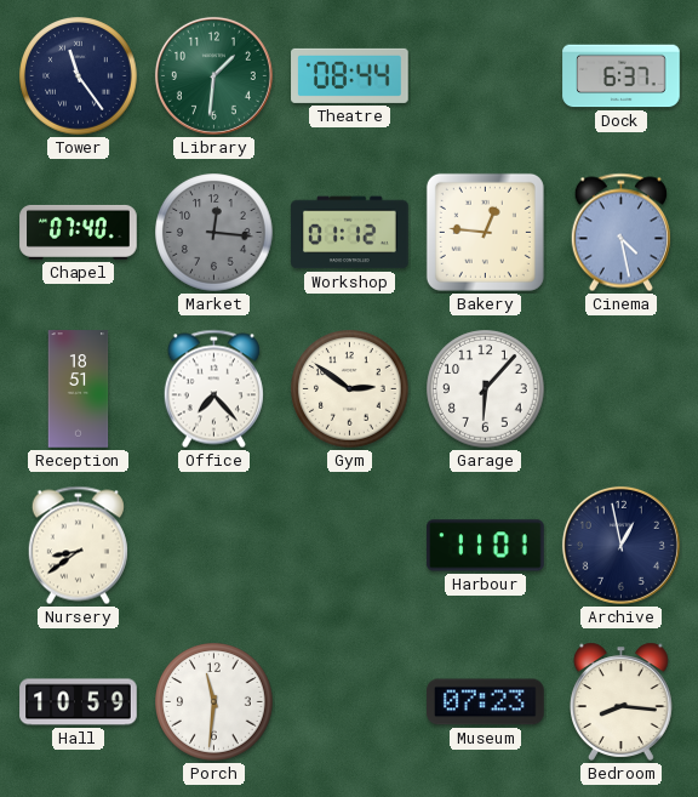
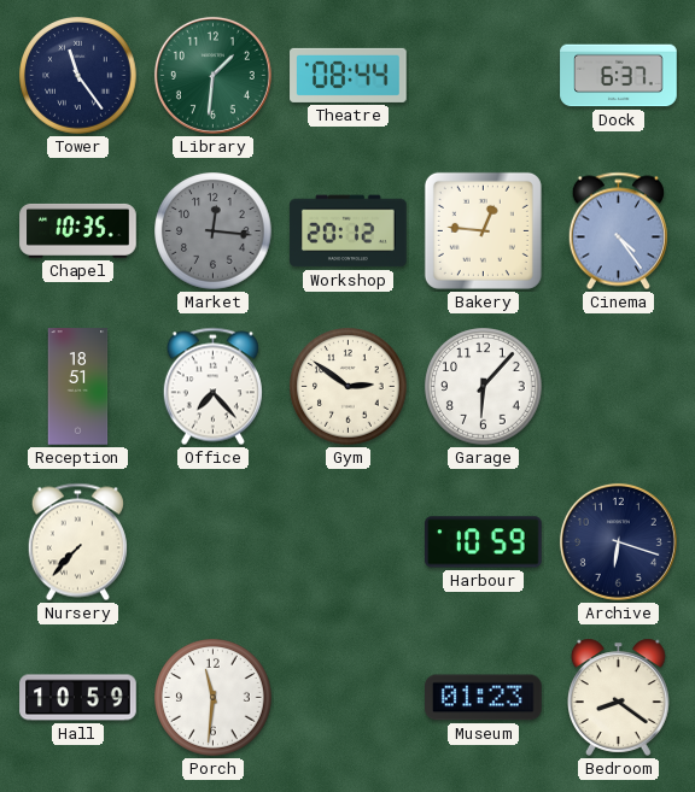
Chapel: 07:40 -> 10:35
Workshop: 01:12 -> 20:12
Cinema: 4:28 -> 4:24
Nursery: 8:39 -> 7:37
Harbour: 11:01 -> 10:59
Archive: 12:58 -> 6:18
Museum: 07:23 -> 01:23
Bedroom: 8:16 -> 8:21
